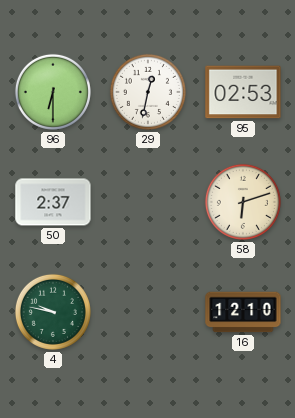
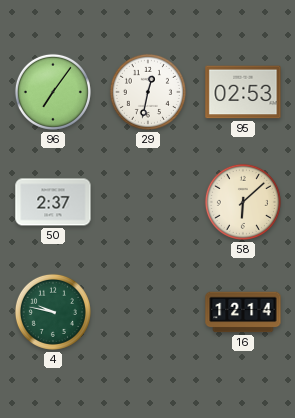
96: 6:30 -> 7:06
58: 6:12 -> 6:08
16: 12:10 -> 12:14
